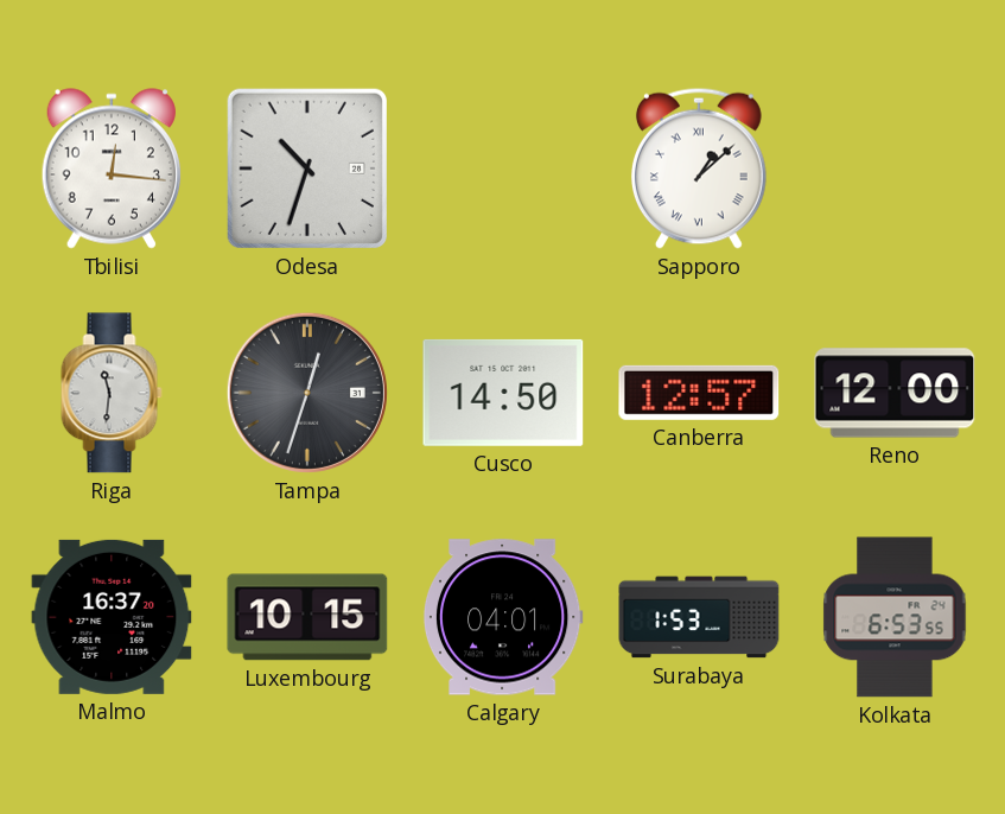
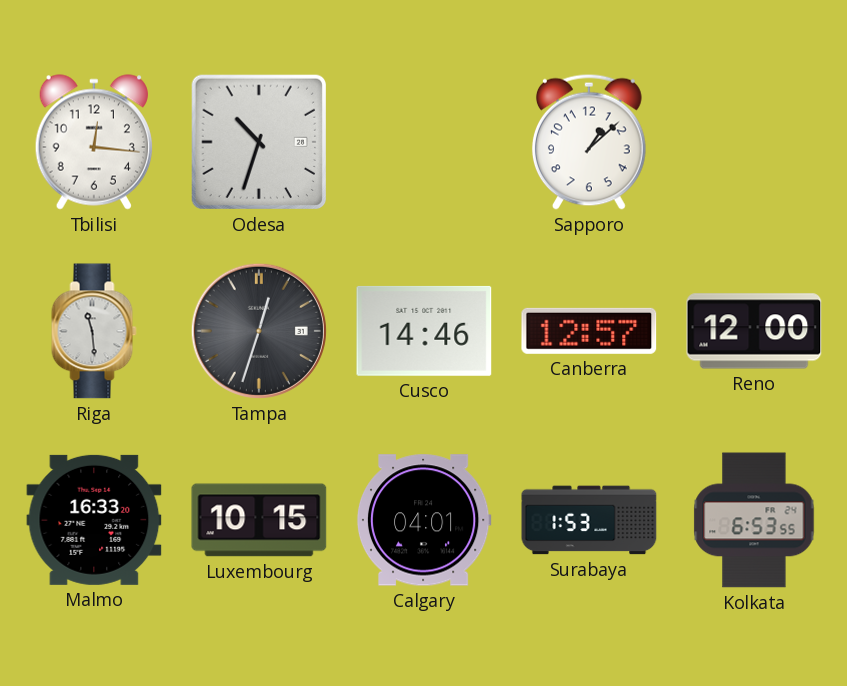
Sapporo numerals: Roman -> Arabic
Riga: 11:31 -> 11:29
Cusco: 14:50 -> 14:46
Malmo: 16:37 -> 16:33
